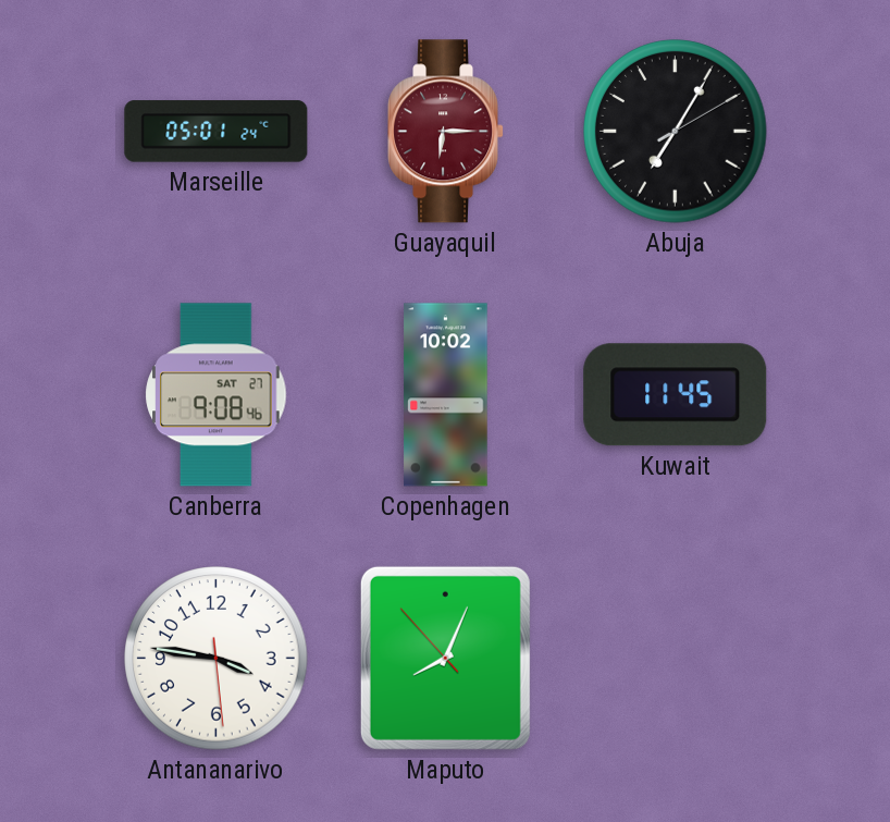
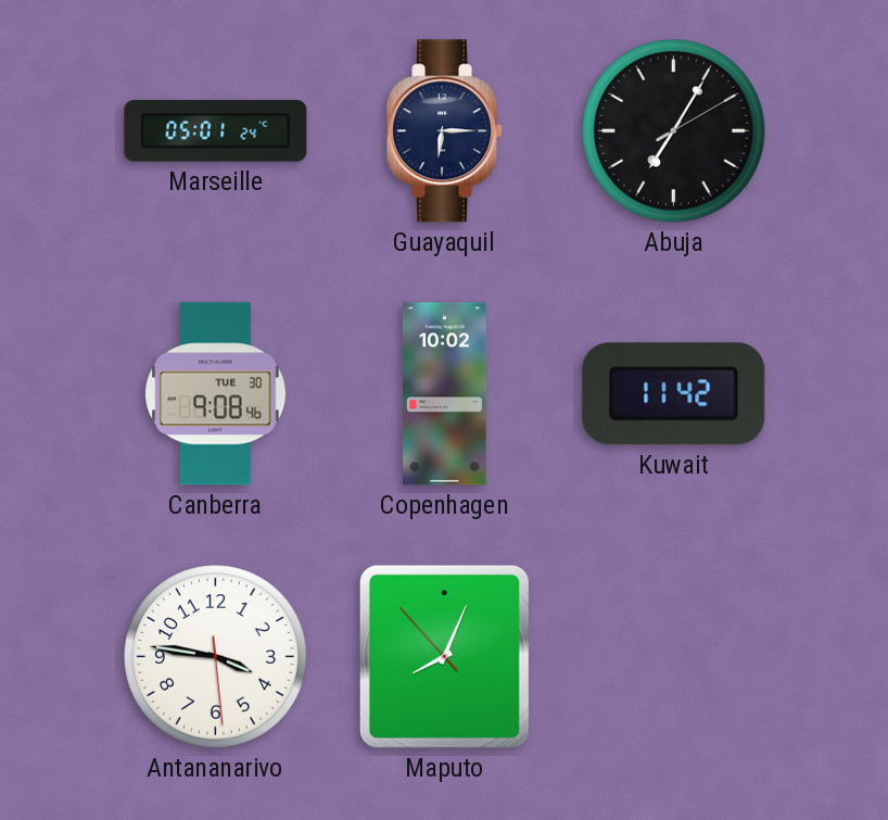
Guayaquil dial: burgundy -> navy
Canberra date: SAT 27 -> TUE 30
Kuwait: 11:45 -> 11:42
